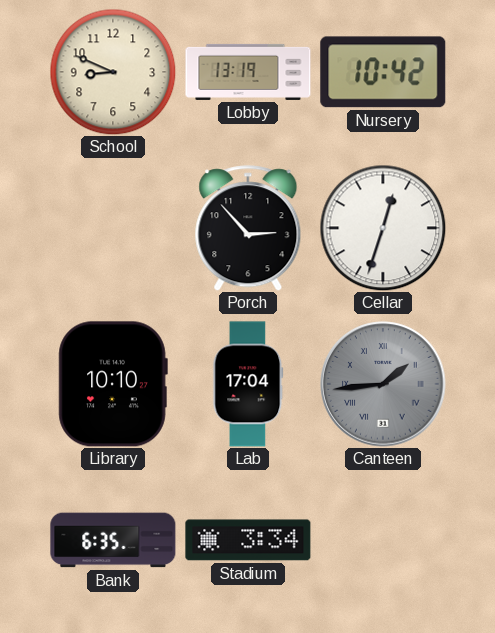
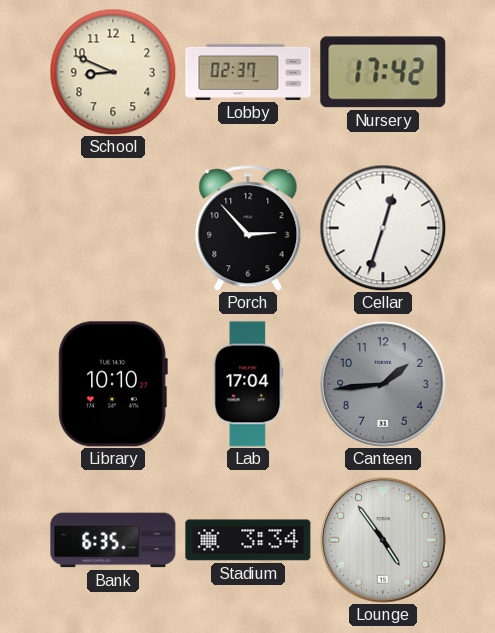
Lobby: 13:19 -> 02:37
Nursery: 10:42 -> 17:42
Canteen numerals: Roman -> Arabic
Lounge: none -> 4:54
